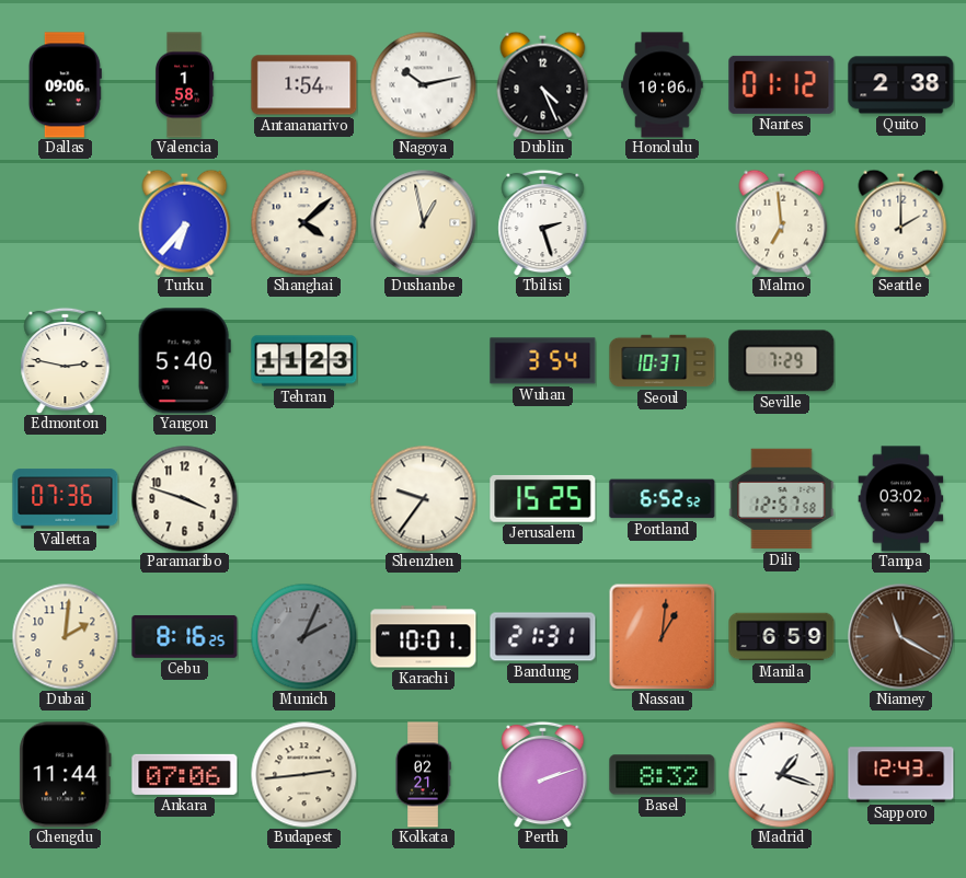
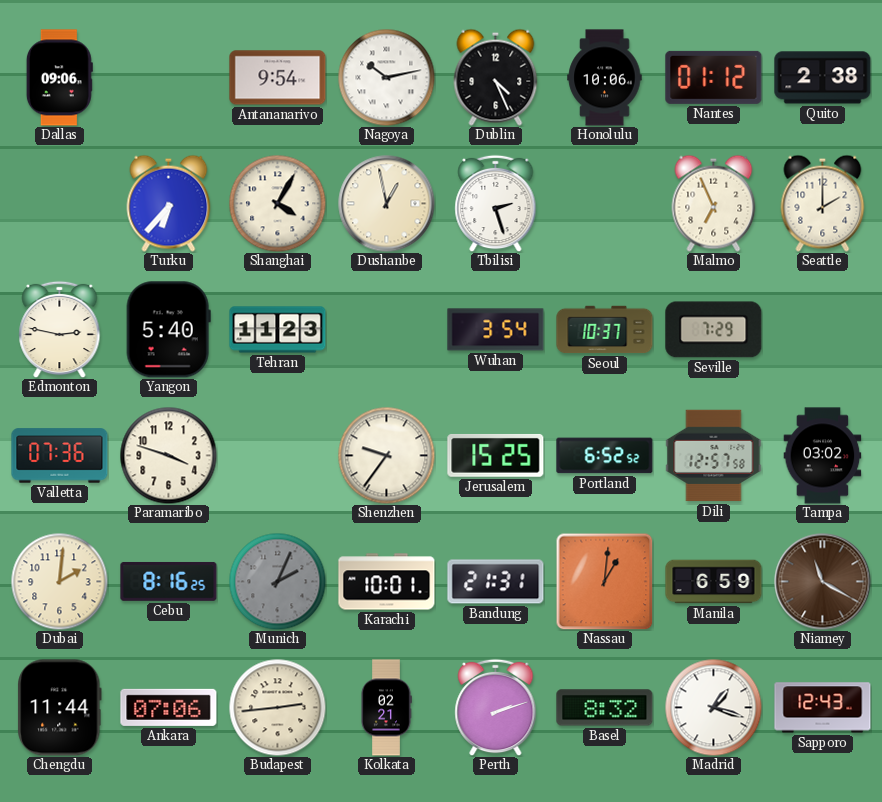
Valencia: 1:58 -> none
Antananarivo: 1:54 -> 9:54
Shanghai: 4:08 -> 4:05
Malmo: 6:59 -> 6:56
